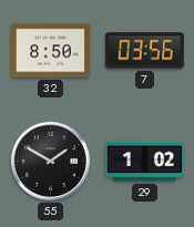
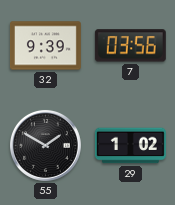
32: 8:50 -> 9:39
